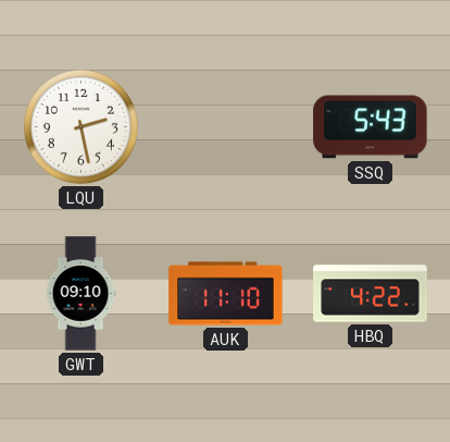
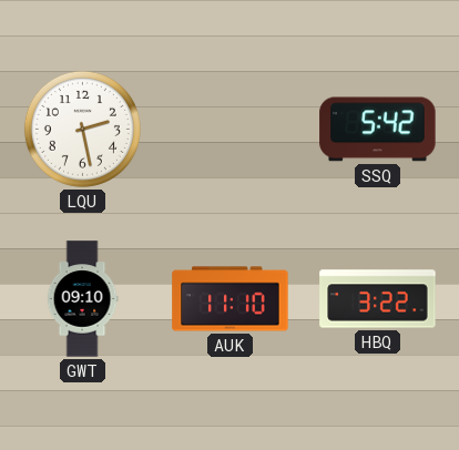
SSQ: 5:43 -> 5:42
HBQ: 4:22 -> 3:22
